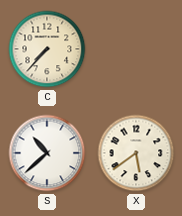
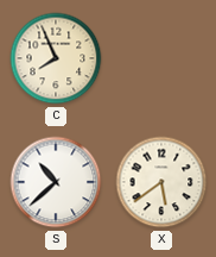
C: 7:37 -> 7:56
